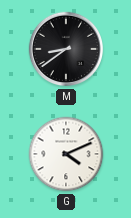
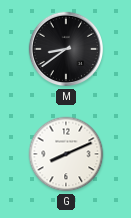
G: 4:11 -> 8:11
